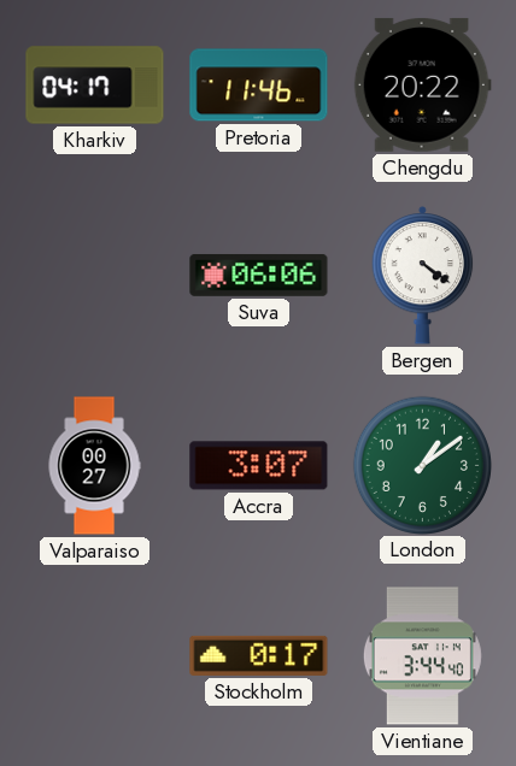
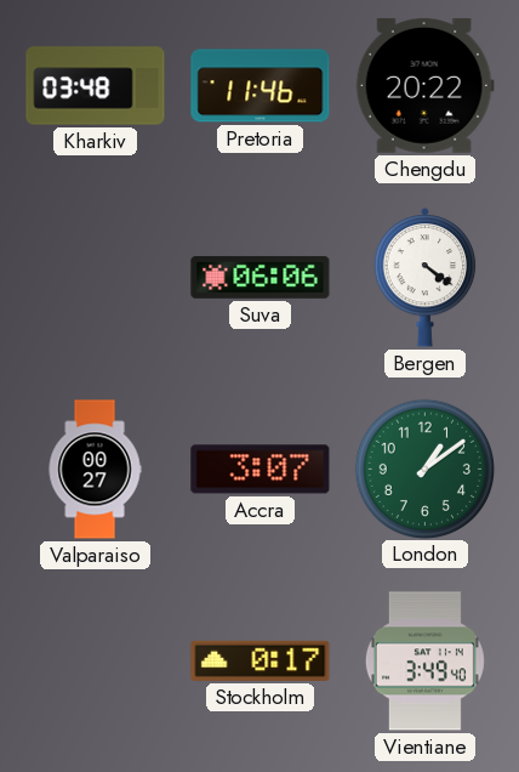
Kharkiv: 04:17 -> 03:48
Vientiane: 3:44 -> 3:49
